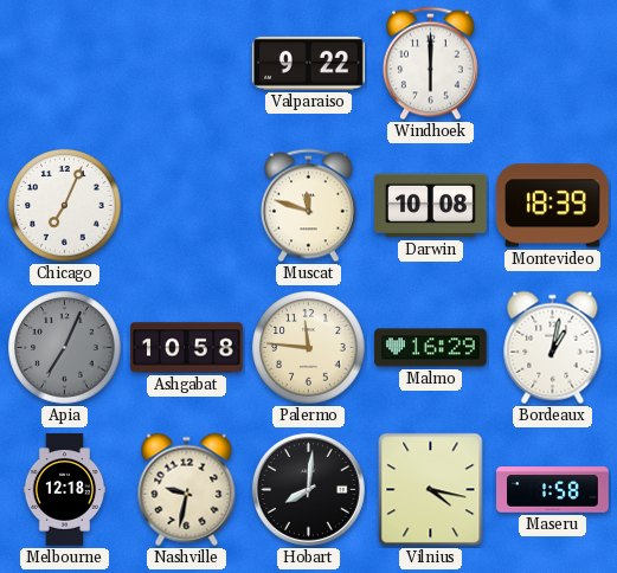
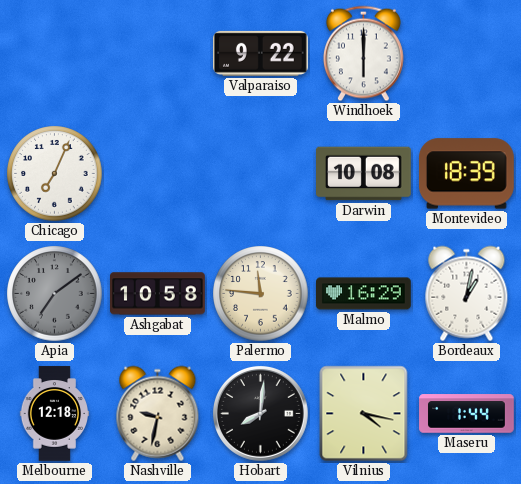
Muscat: 11:48 -> none
Apia: 7:04 -> 7:09
Maseru: 1:58 -> 1:44
